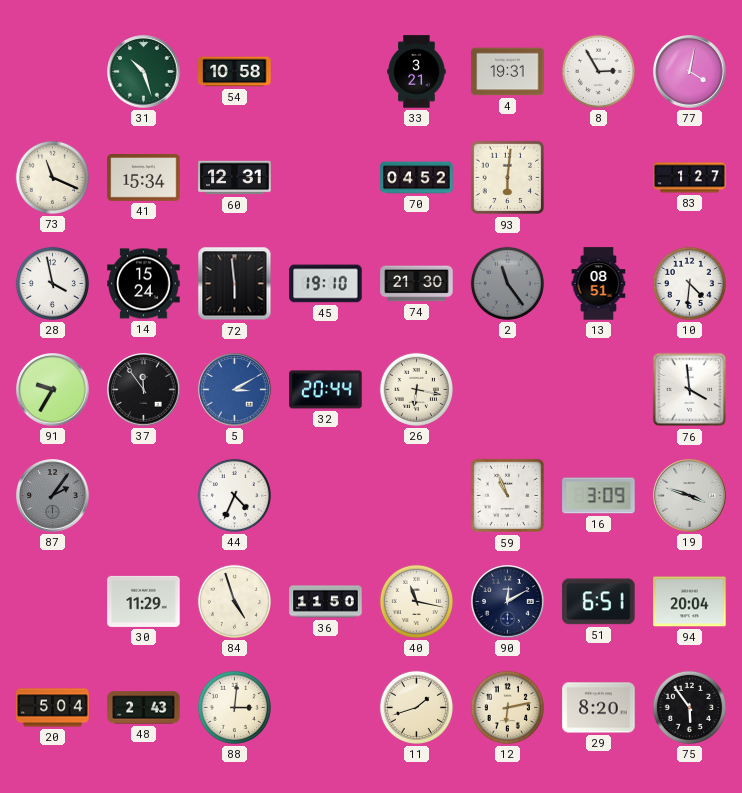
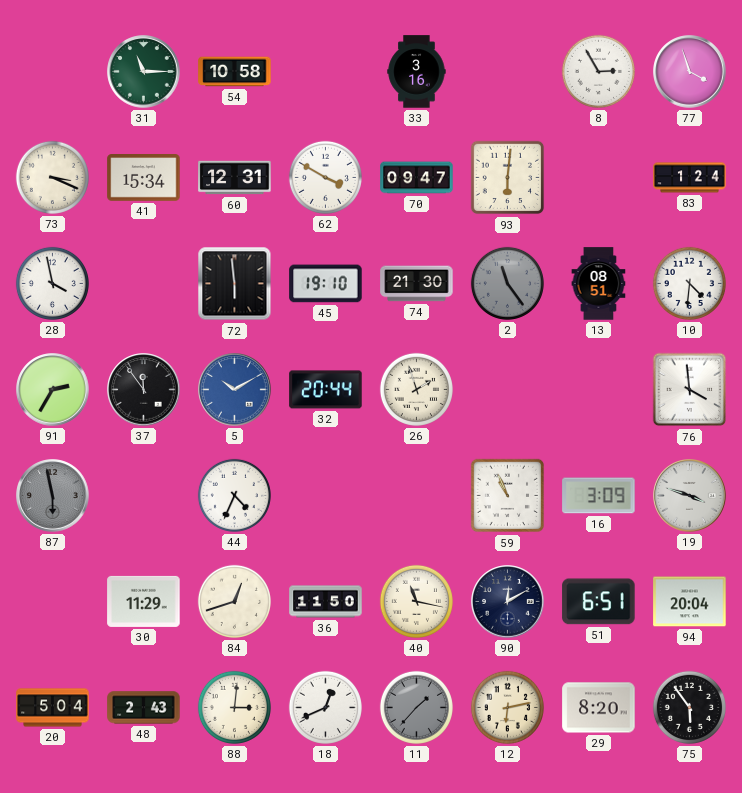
31: 10:27 -> 11:15
33: 3:21 -> 3:16
4: 19:31 -> none
77: 4:02 -> 3:57
73: 11:19 -> 3:19
62: none -> 3:50
70: 04:52 -> 09:47
83: 1:27 -> 1:24
14: 15:24 -> none
91: 9:35 -> 2:35
5: 3:10 -> 10:10
26: 6:17 -> 1:57
87: 2:06 -> 5:58
84: 4:57 -> 12:42
18: none -> 12:41
11: 1:42 -> 1:37
11 dial: cream -> grey
